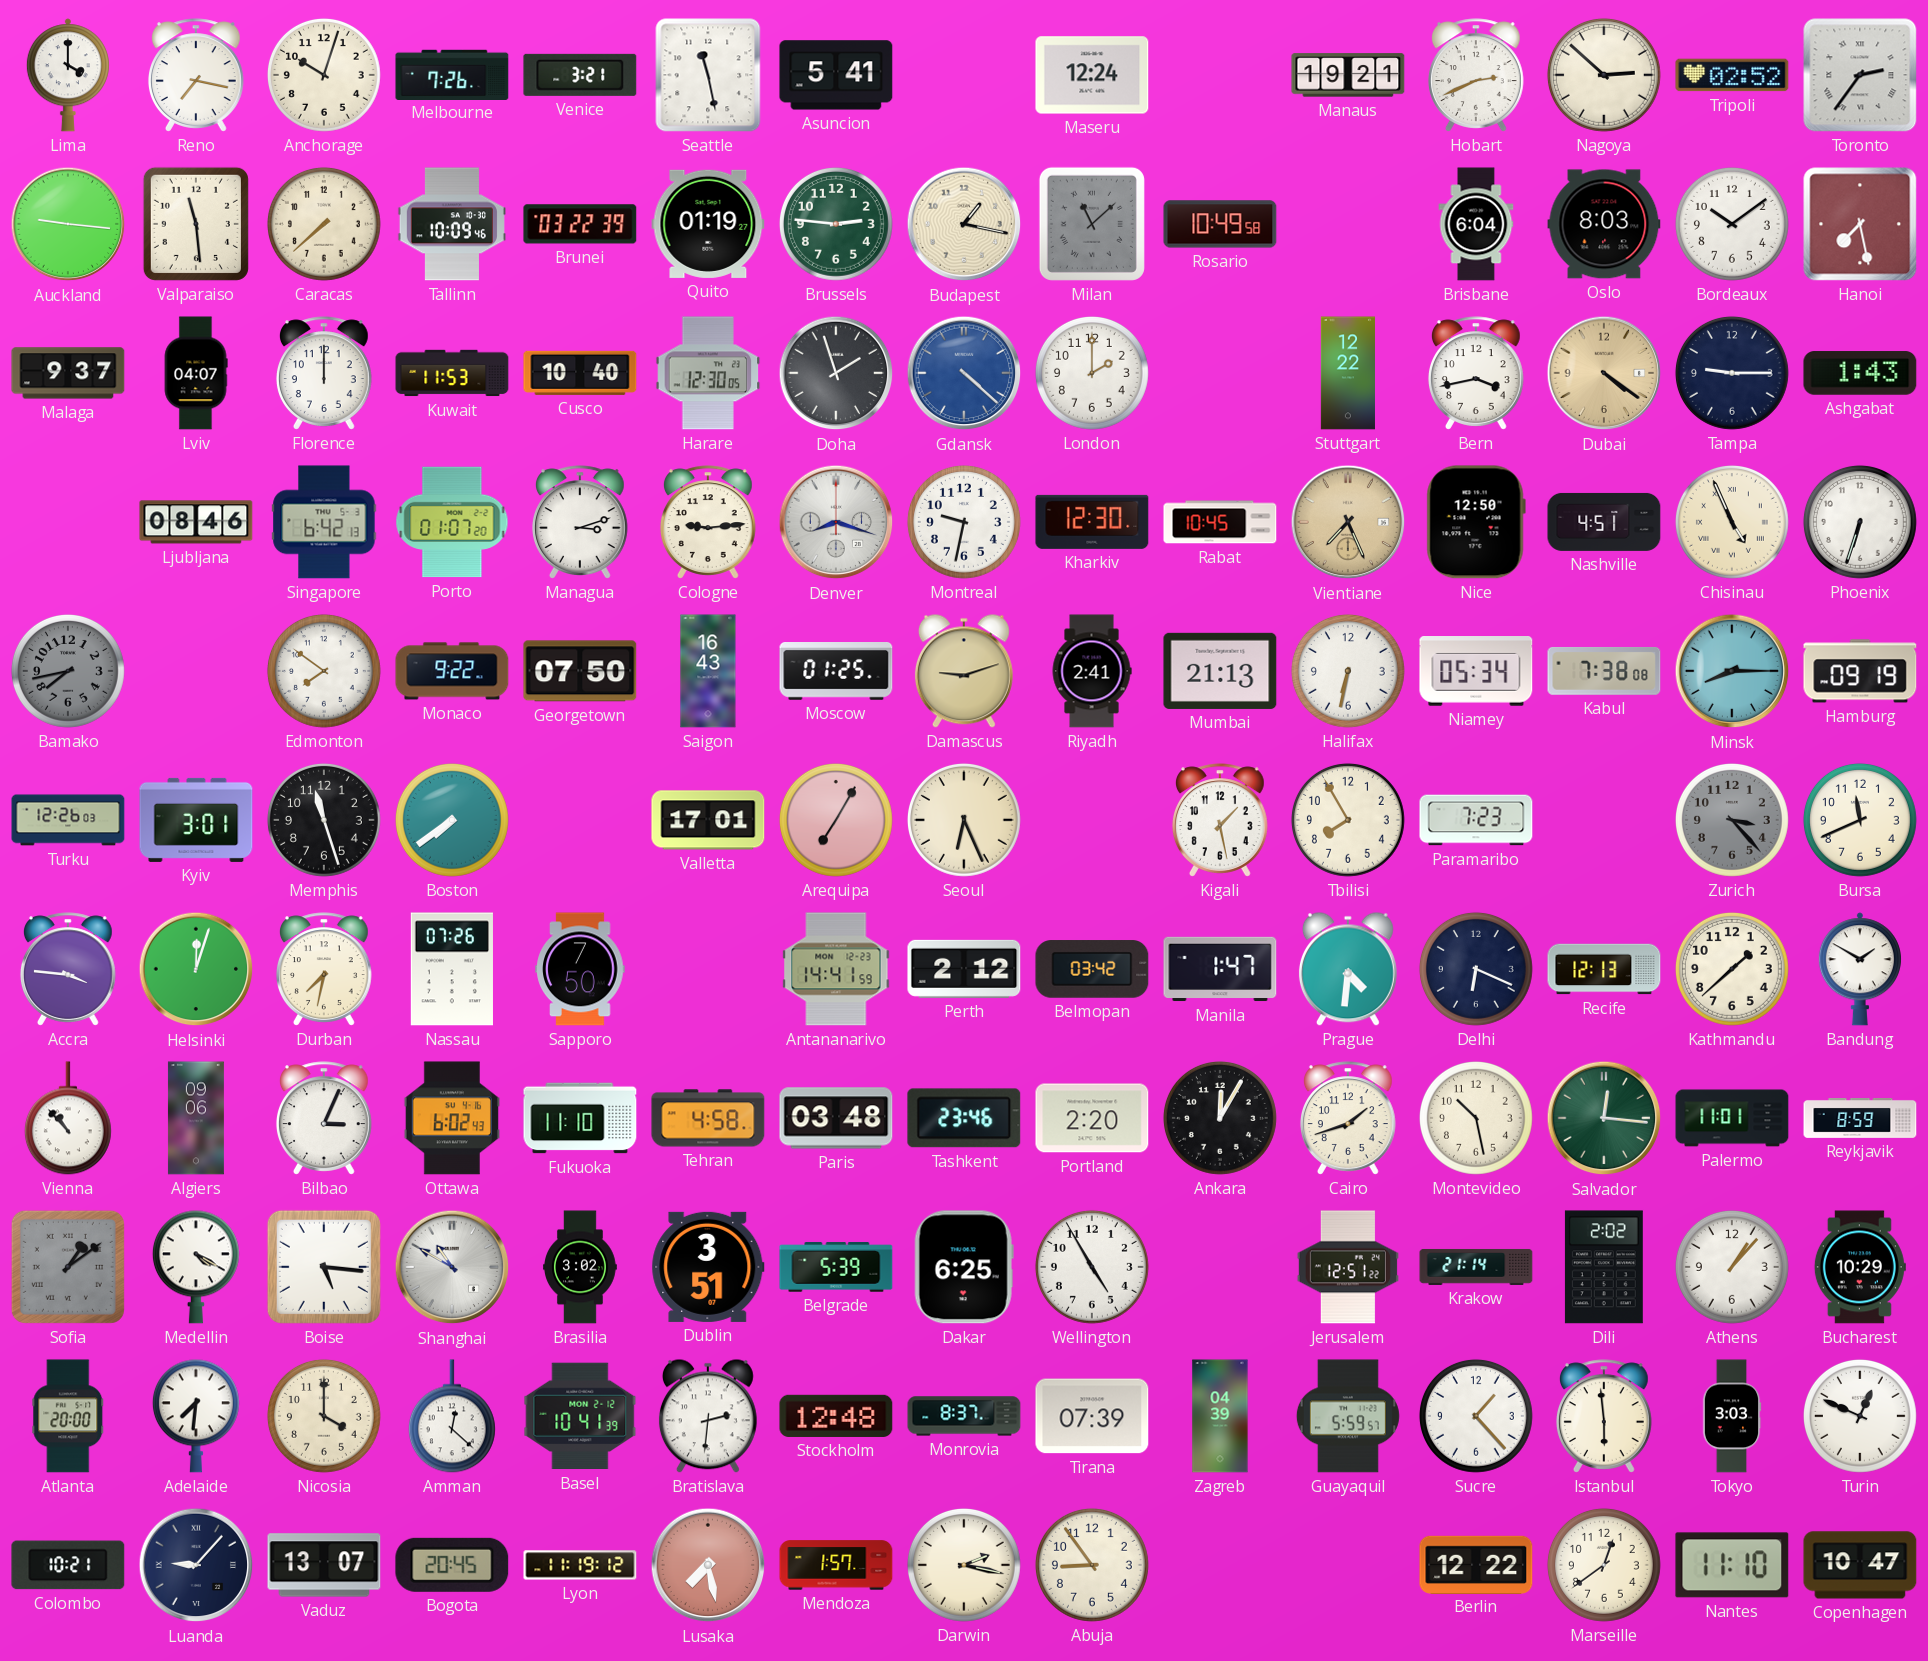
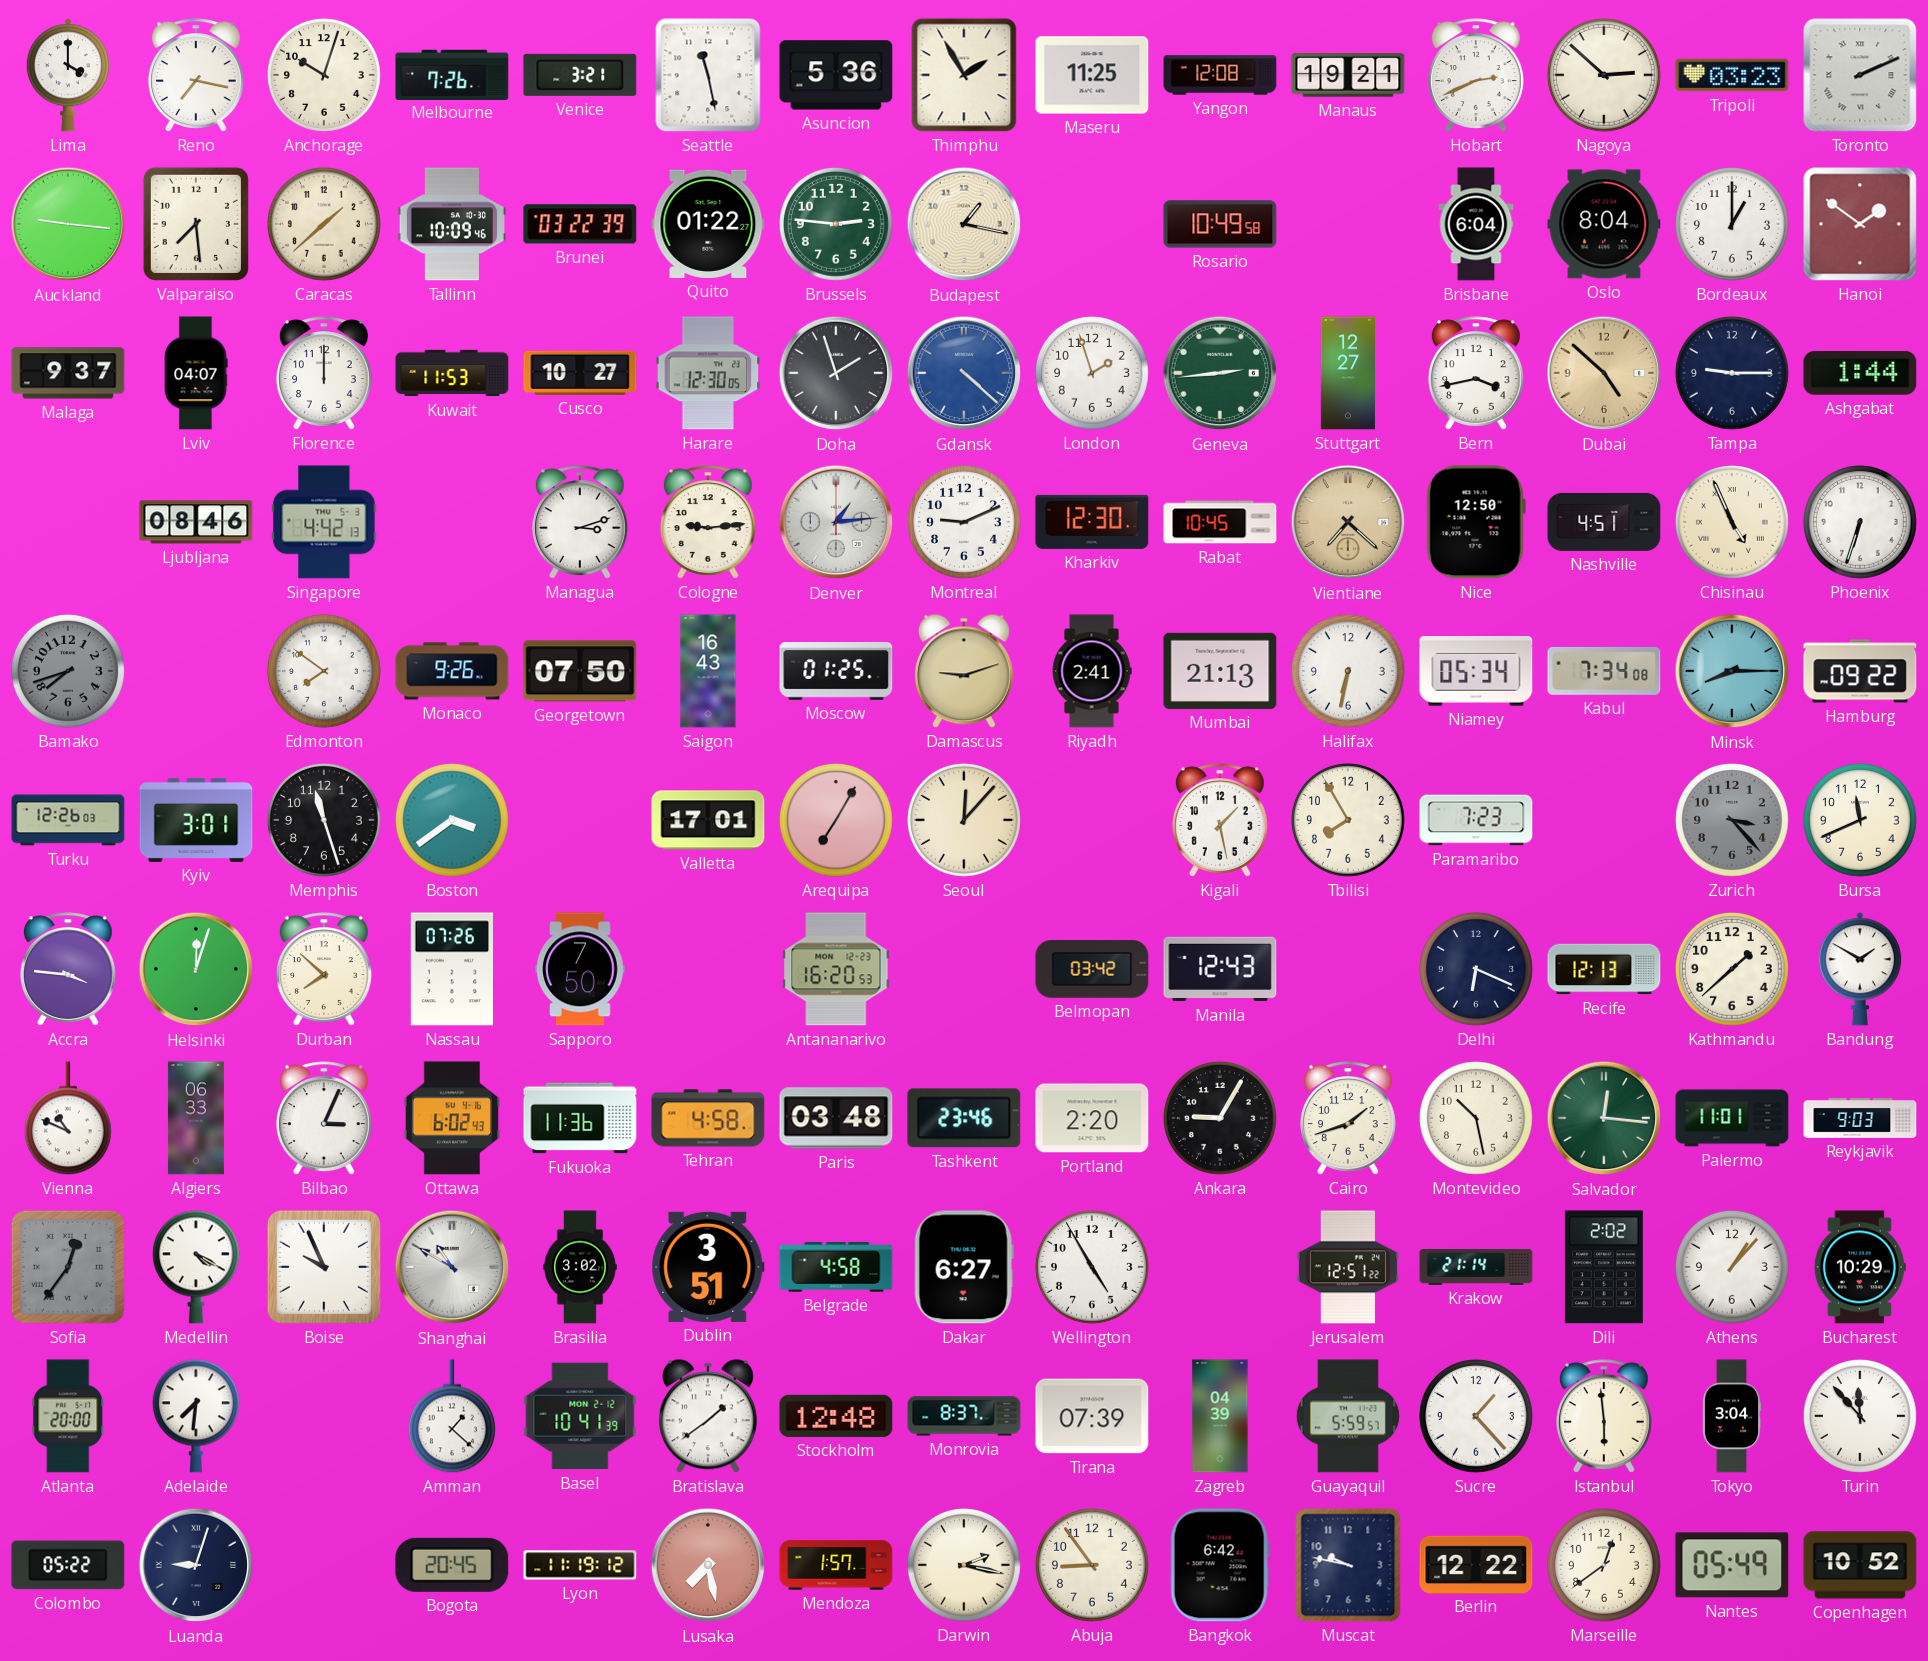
Asuncion: 5:41 -> 5:36
Thimphu: none -> 1:55
Maseru: 12:24 -> 11:25
Yangon: none -> 12:08
Tripoli: 02:52 -> 03:23
Toronto: 2:36 -> 2:11
Valparaiso: 11:29 -> 7:29
Caracas: 7:38 -> 1:38
Quito: 01:19 -> 01:22
Milan: 11:08 -> none
Oslo: 8:03 -> 8:04
Bordeaux: 10:09 -> 1:00
Hanoi: 7:28 -> 1:51
Cusco: 10:40 -> 10:27
London: 2:00 -> 1:57
Geneva: none -> 2:44
Stuttgart: 12:22 -> 12:27
Dubai: 4:21 -> 4:52
Ashgabat: 1:43 -> 1:44
Singapore: 6:42 -> 4:42
Porto: 01:07 -> none
Denver: 8:18 -> 1:14
Montreal: 9:32 -> 9:11
Vientiane: 7:26 -> 7:22
Bamako: 7:43 -> 7:42
Monaco: 9:22 -> 9:26
Kabul: 7:38 -> 7:34
Hamburg: 09:19 -> 09:22
Boston: 7:39 -> 3:39
Seoul: 6:26 -> 12:07
Durban: 7:32 -> 7:52
Antananarivo: 14:41 -> 16:20
Perth: 2:12 -> none
Manila: 1:47 -> 12:43
Prague: 4:31 -> none
Vienna: 10:53 -> 10:49
Algiers: 09:06 -> 06:33
Fukuoka: 11:10 -> 11:36
Ankara: 12:05 -> 9:05
Reykjavik: 8:59 -> 9:03
Sofia: 1:09 -> 12:36
Boise: 5:16 -> 9:56
Belgrade: 5:39 -> 4:58
Dakar: 6:25 -> 6:27
Nicosia: 4:00 -> none
Amman: 12:22 -> 1:22
Bratislava: 2:31 -> 1:39
Tokyo: 3:03 -> 3:04
Turin: 12:49 -> 11:53
Colombo: 10:21 -> 05:22
Luanda: 9:07 -> 9:03
Vaduz: 13:07 -> none
Bangkok: none -> 6:42
Muscat: none -> 9:47
Nantes: 11:10 -> 05:49
Copenhagen: 10:47 -> 10:52
